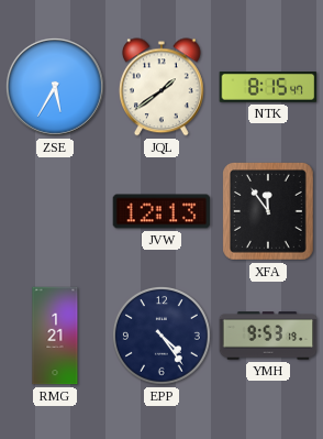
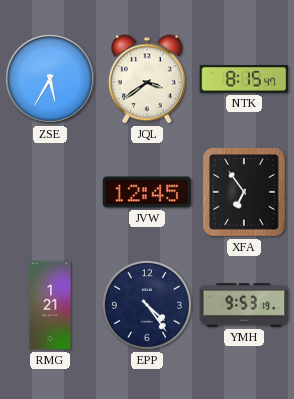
JQL: 1:39 -> 3:39
JVW: 12:13 -> 12:45
XFA: 11:54 -> 6:54
